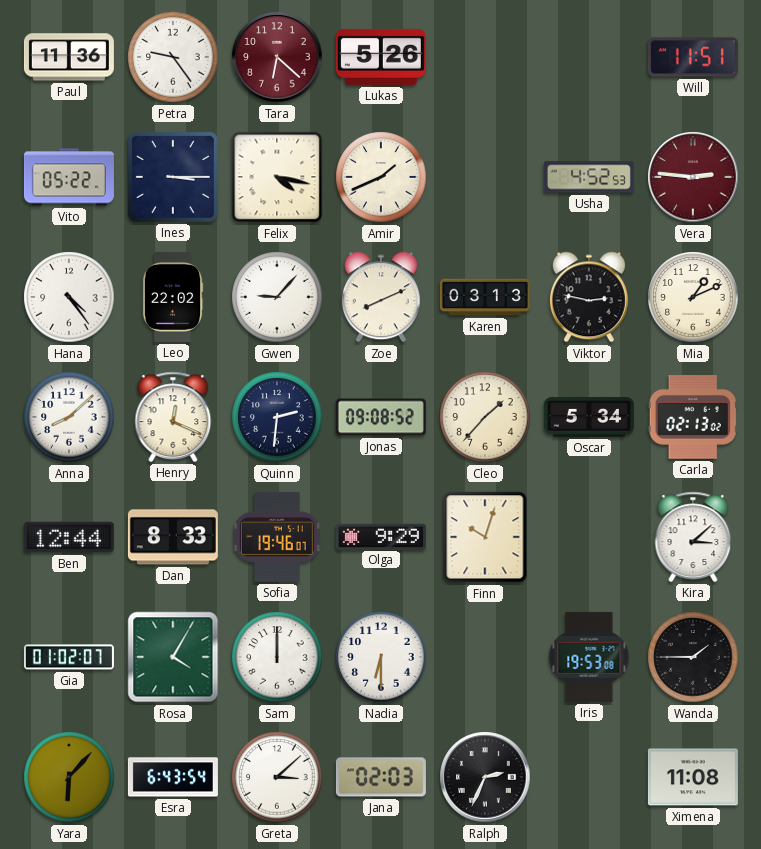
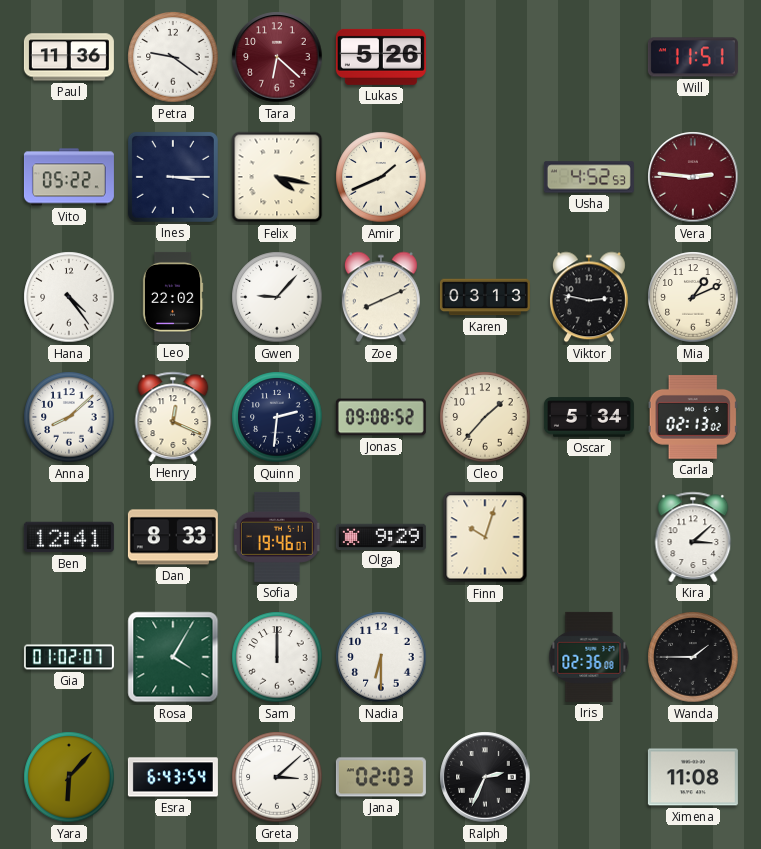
Petra: 9:24 -> 9:21
Ben: 12:44 -> 12:41
Iris: 19:53 -> 02:36
